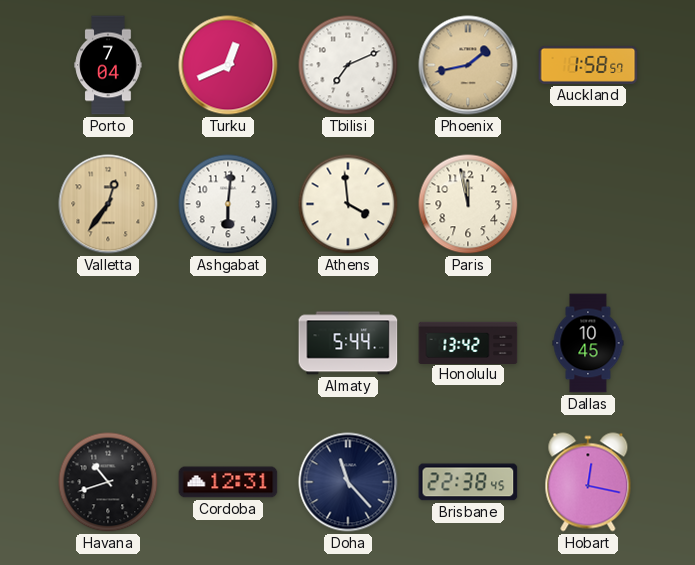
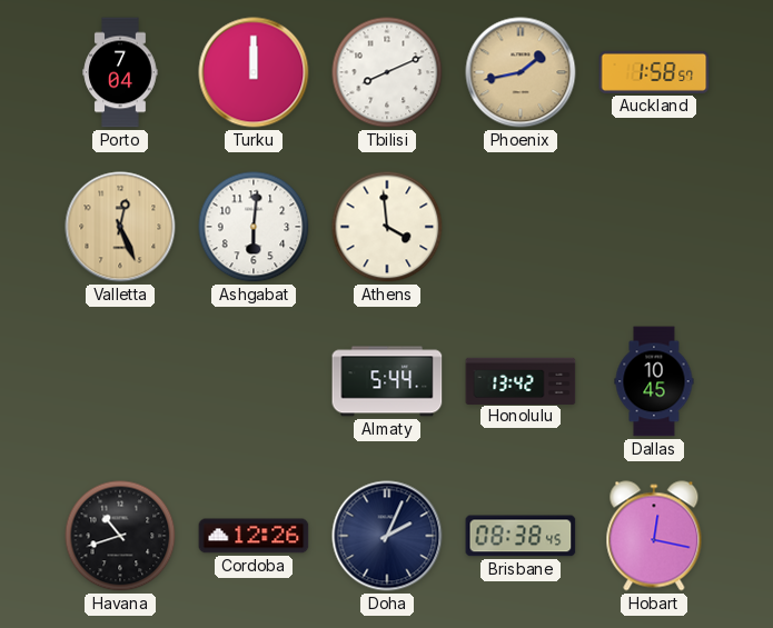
Turku: 12:41 -> 12:00
Tbilisi: 7:11 -> 8:11
Valletta: 12:36 -> 12:26
Paris: 11:58 -> none
Cordoba: 12:31 -> 12:26
Doha: 11:23 -> 2:04
Brisbane: 22:38 -> 08:38
